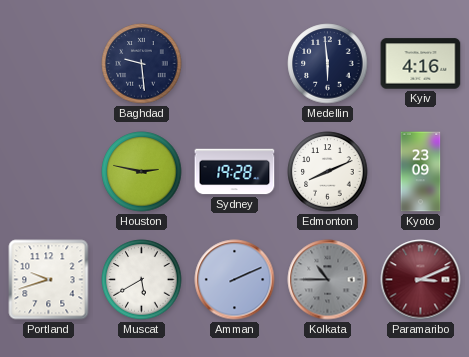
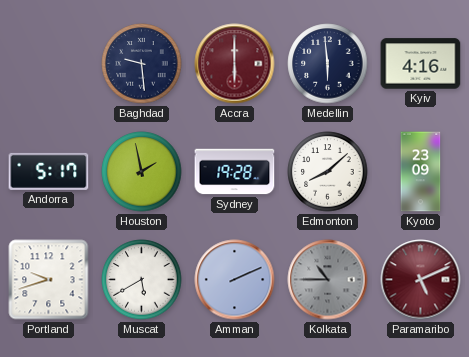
Accra: none -> 6:00
Andorra: none -> 5:17
Houston: 2:47 -> 1:58
Edmonton: 8:11 -> 8:08
Paramaribo: 3:11 -> 5:11
